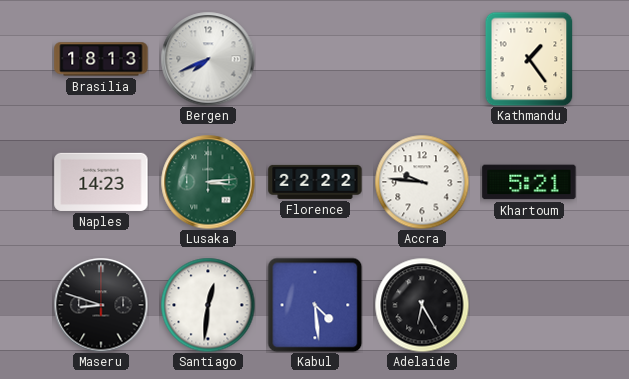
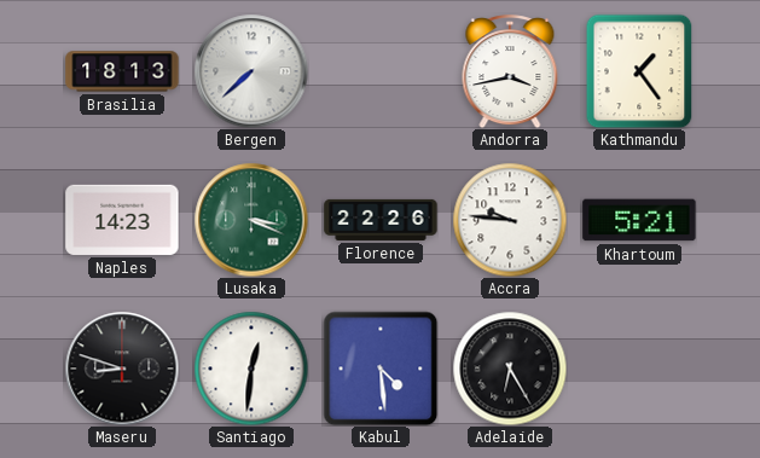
Bergen: 7:41 -> 7:38
Andorra: none -> 3:43
Lusaka: 3:14 -> 3:19
Florence: 22:22 -> 22:26
